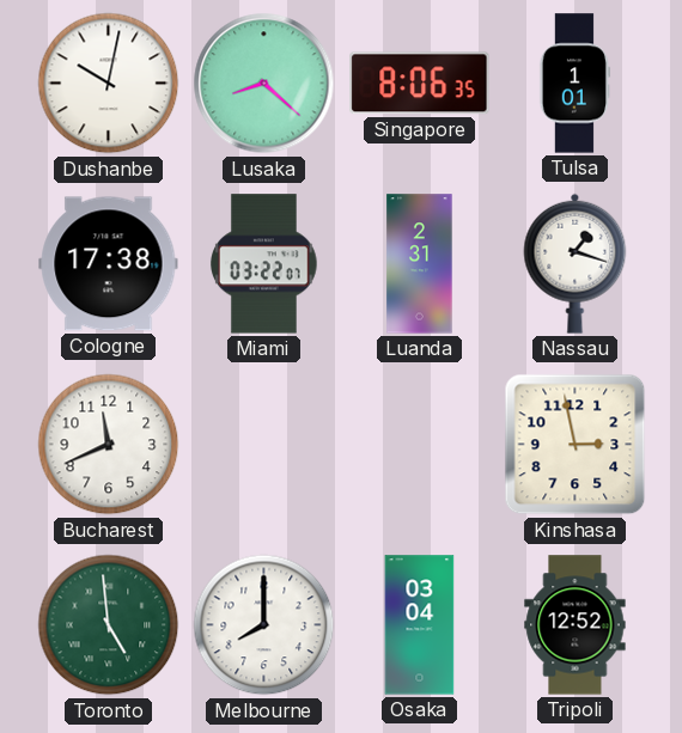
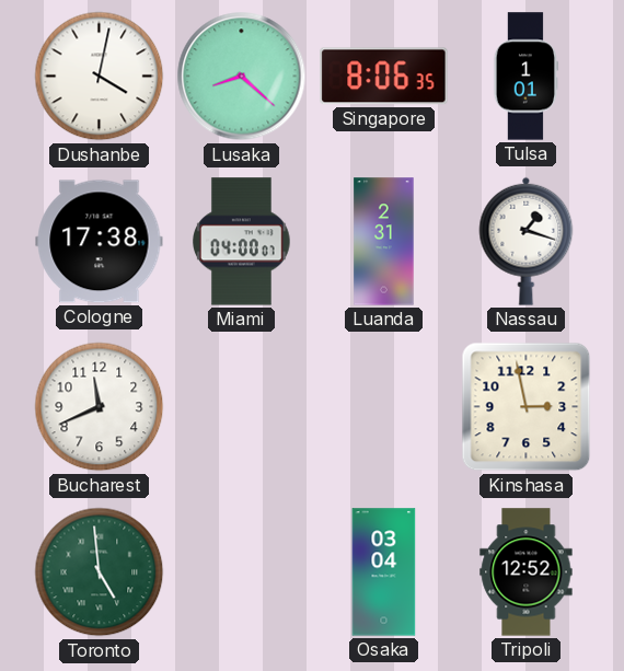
Dushanbe: 10:02 -> 4:02
Miami: 03:22 -> 04:00
Melbourne: 8:00 -> none
